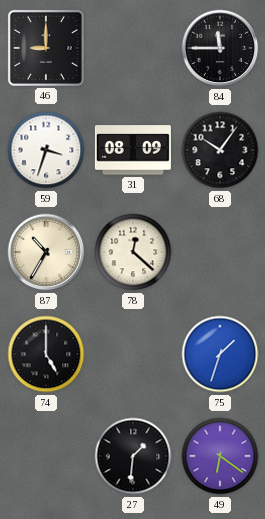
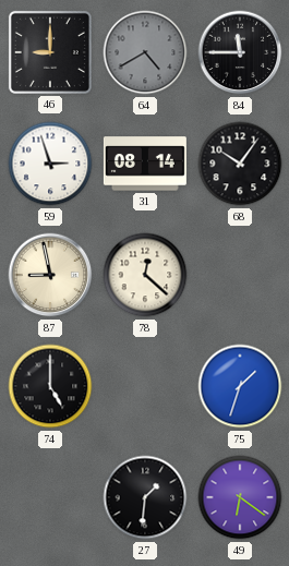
64: none -> 4:40
59: 3:33 -> 2:57
31: 08:09 -> 08:14
87: 10:35 -> 8:58
